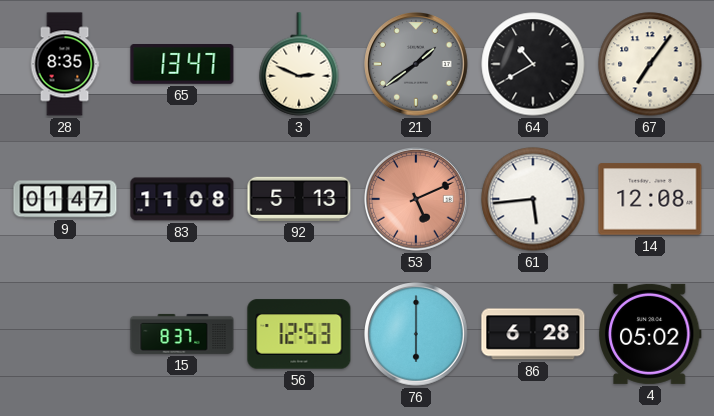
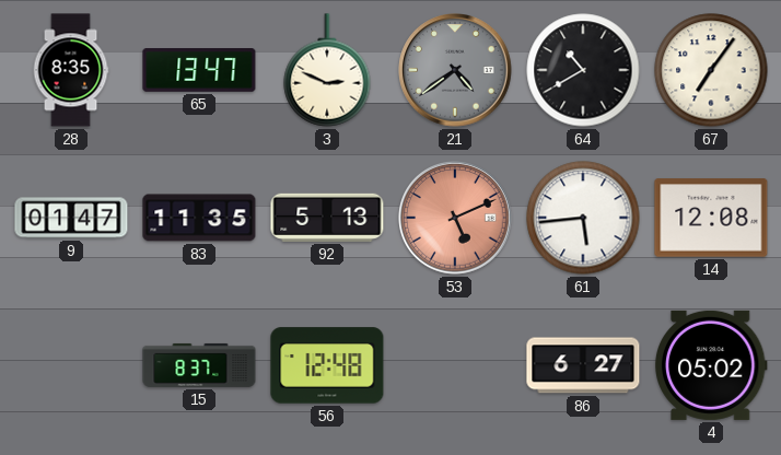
21: 1:39 -> 4:39
83: 11:08 -> 11:35
56: 12:53 -> 12:48
76: 6:00 -> none
86: 6:28 -> 6:27
